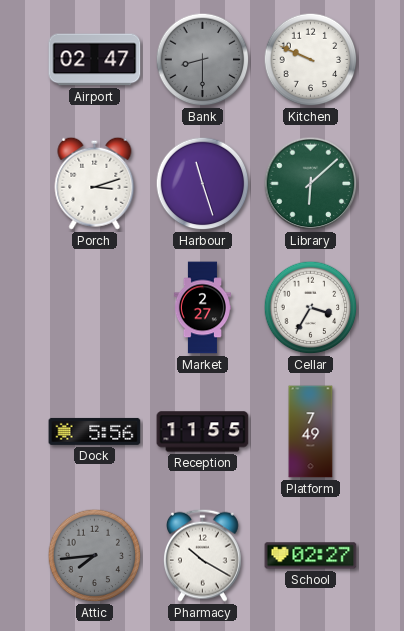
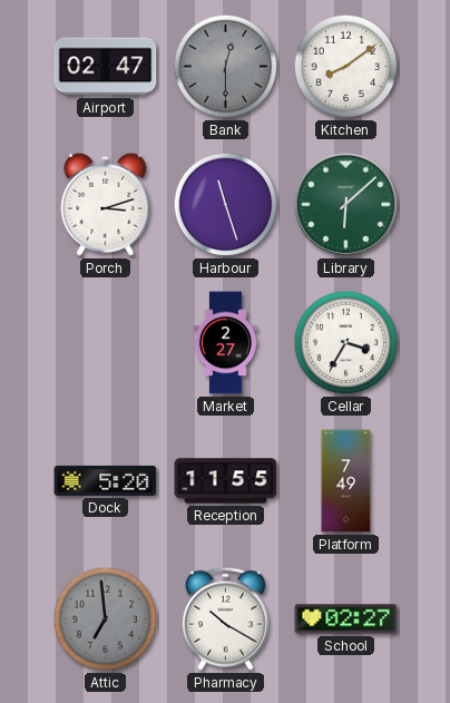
Bank: 8:30 -> 12:30
Kitchen: 9:49 -> 8:09
Dock: 5:56 -> 5:20
Attic: 7:44 -> 6:59
